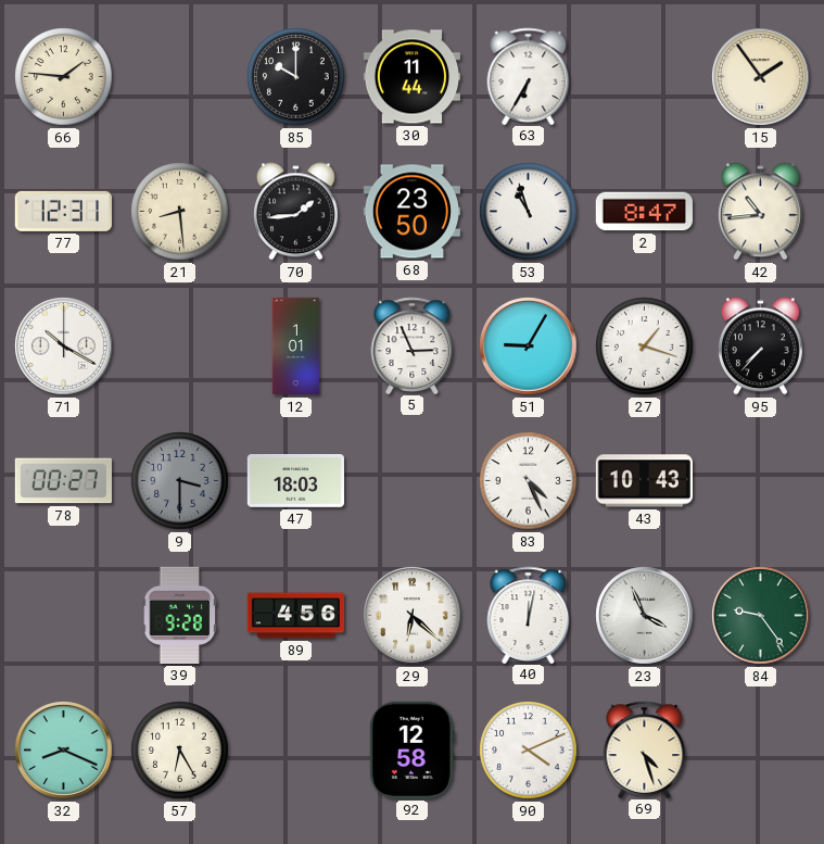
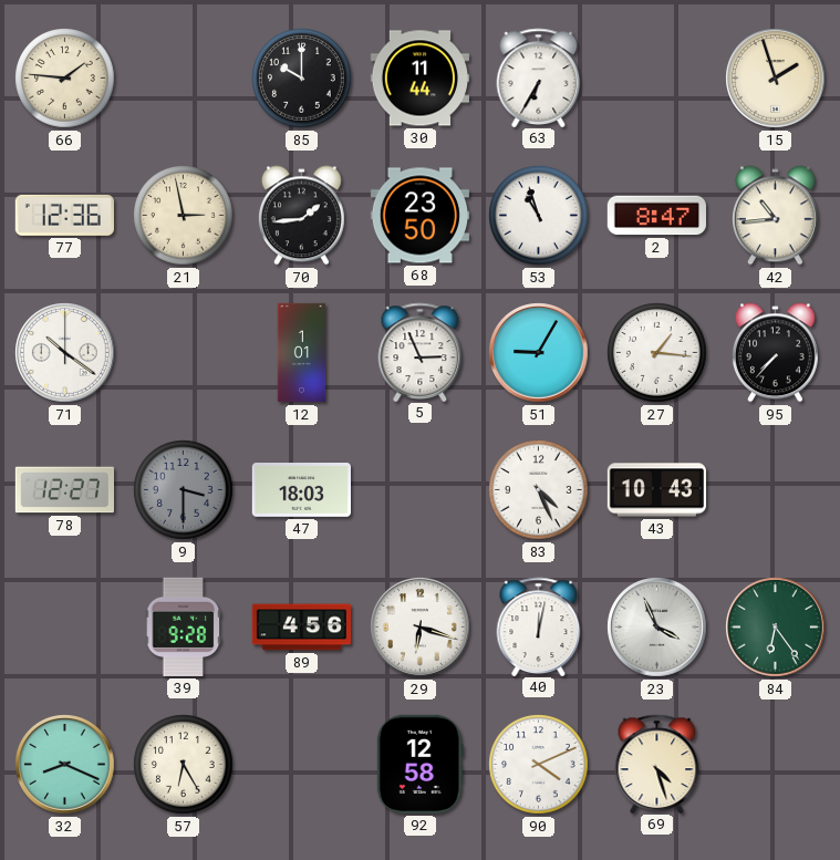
15: 1:54 -> 1:57
77: 12:31 -> 12:36
21: 8:29 -> 2:58
71: 10:20 -> 10:21
27: 1:18 -> 1:16
78: 00:27 -> 12:27
29: 6:22 -> 6:18
84: 9:24 -> 6:24
